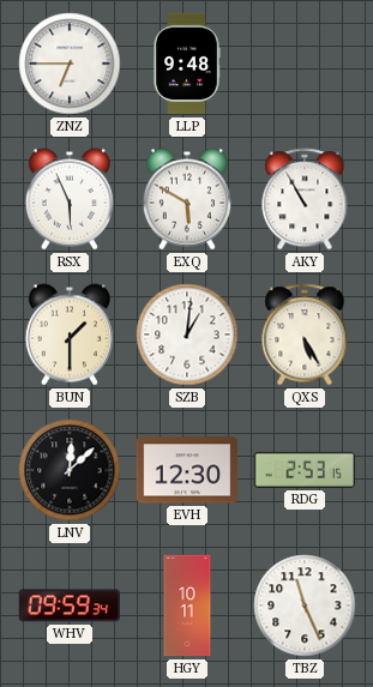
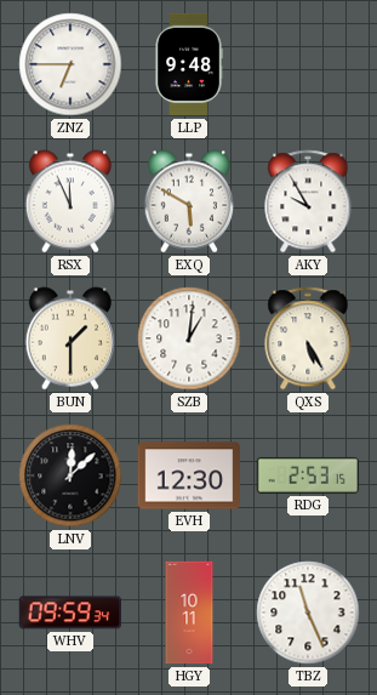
RSX: 5:56 -> 11:56
AKY: 10:55 -> 9:55
